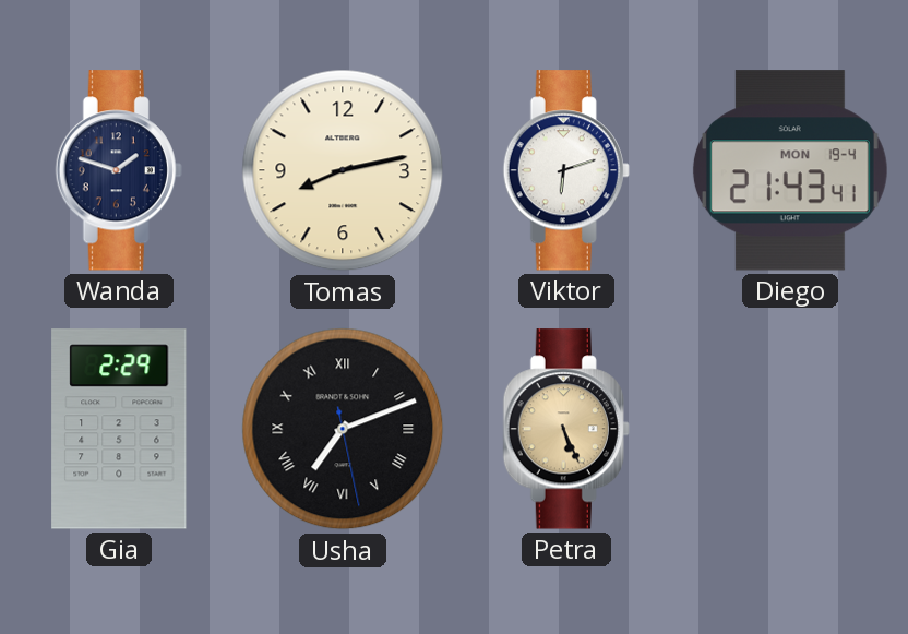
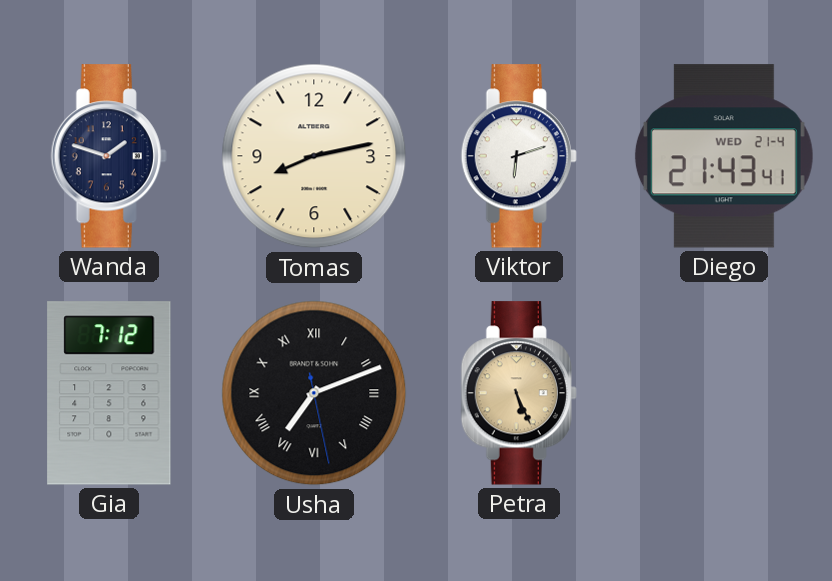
Diego date: MON 19-4 -> WED 21-4
Gia: 2:29 -> 7:12
